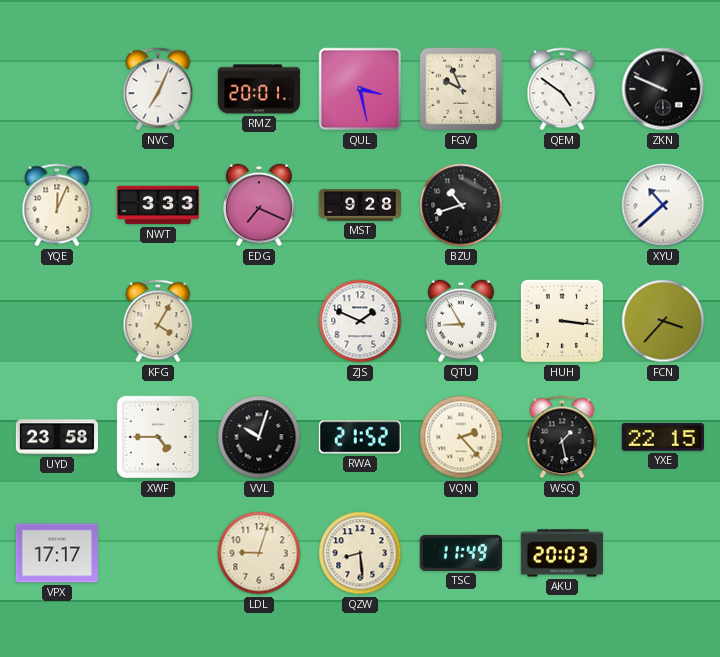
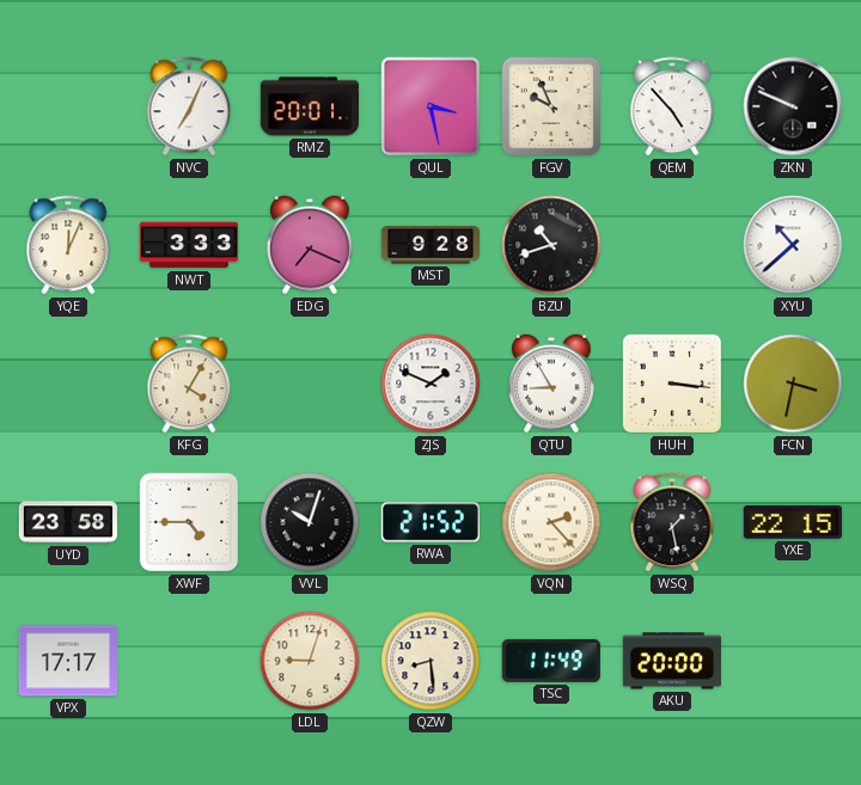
QEM: 4:51 -> 4:53
FCN: 3:37 -> 3:32
AKU: 20:03 -> 20:00
